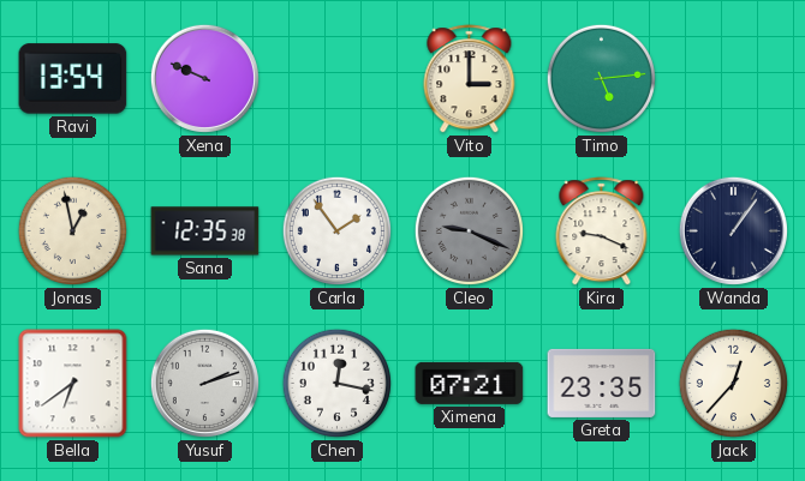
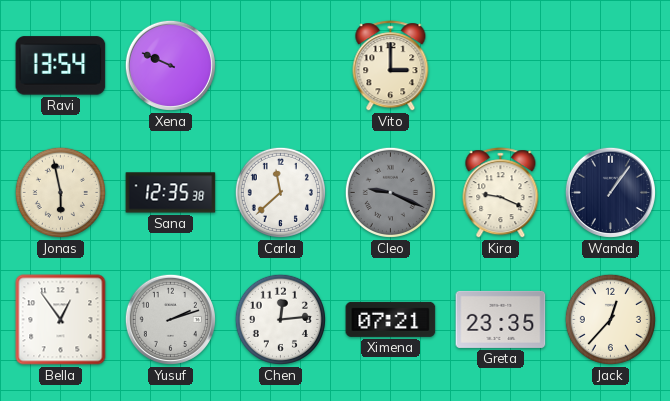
Timo: 5:14 -> none
Jonas: 12:58 -> 5:58
Carla: 1:54 -> 11:38
Bella: 6:39 -> 12:54
Chen: 12:17 -> 12:14
